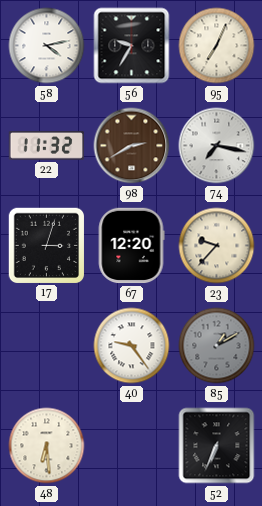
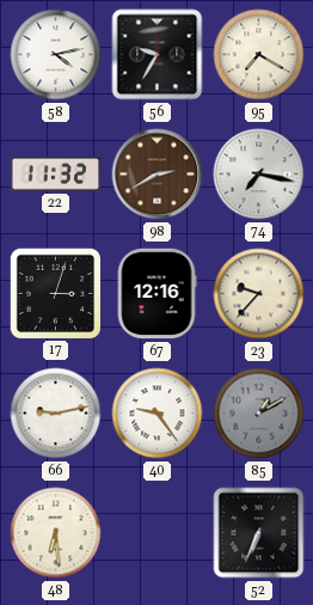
95: 7:04 -> 7:20
67: 12:20 -> 12:16
66: none -> 9:13
